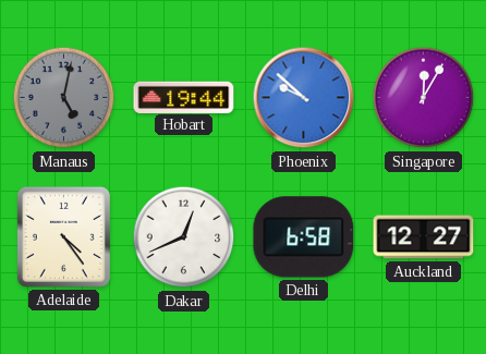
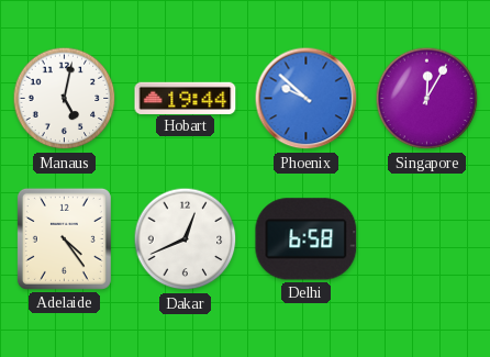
Manaus dial: grey -> white
Auckland: 12:27 -> none
